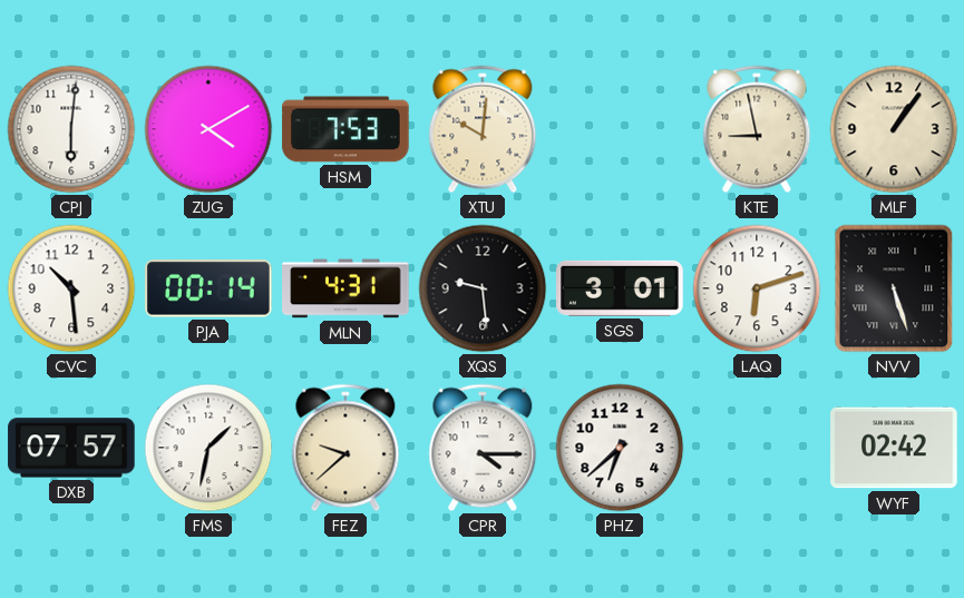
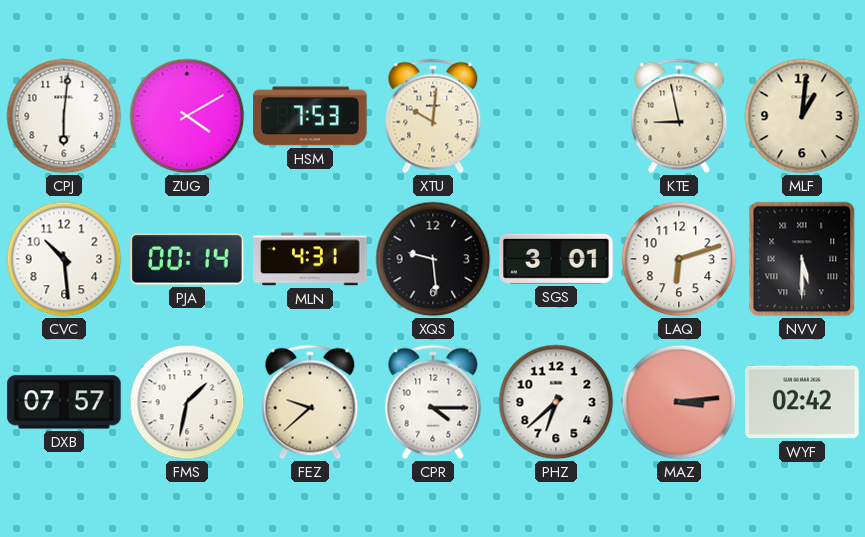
MLF: 1:06 -> 1:01
NVV: 5:27 -> 5:30
MAZ: none -> 3:14
